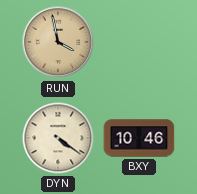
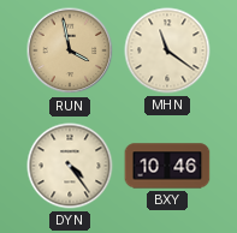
MHN: none -> 11:21
DYN: 4:21 -> 4:24
